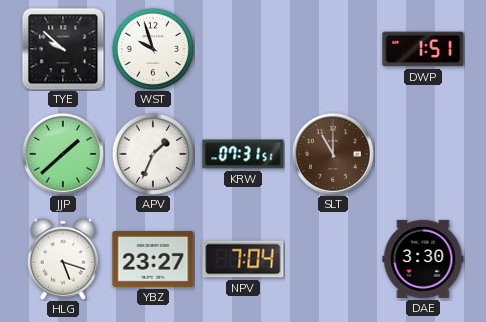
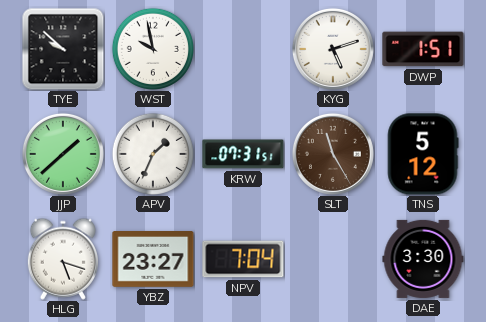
WST: 9:57 -> 9:58
KYG: none -> 5:12
SLT: 11:00 -> 11:25
TNS: none -> 5:12
